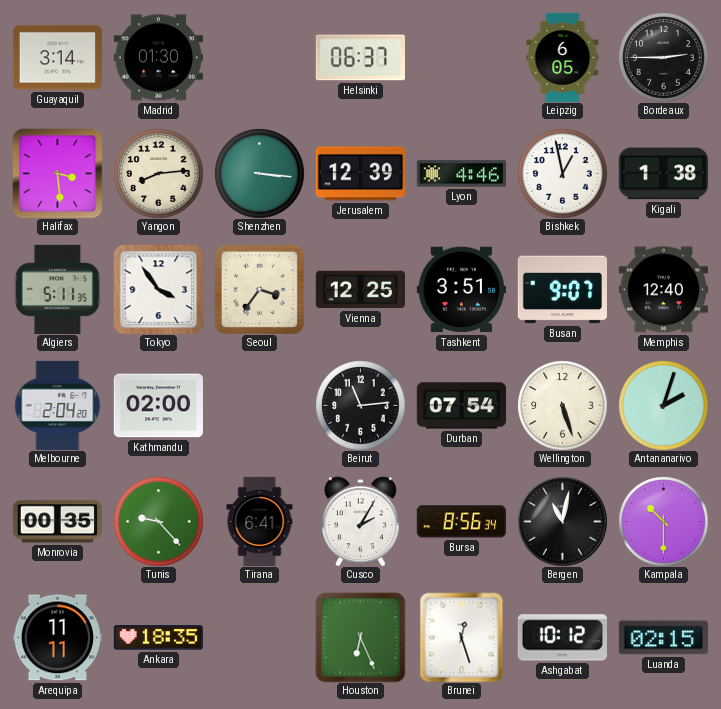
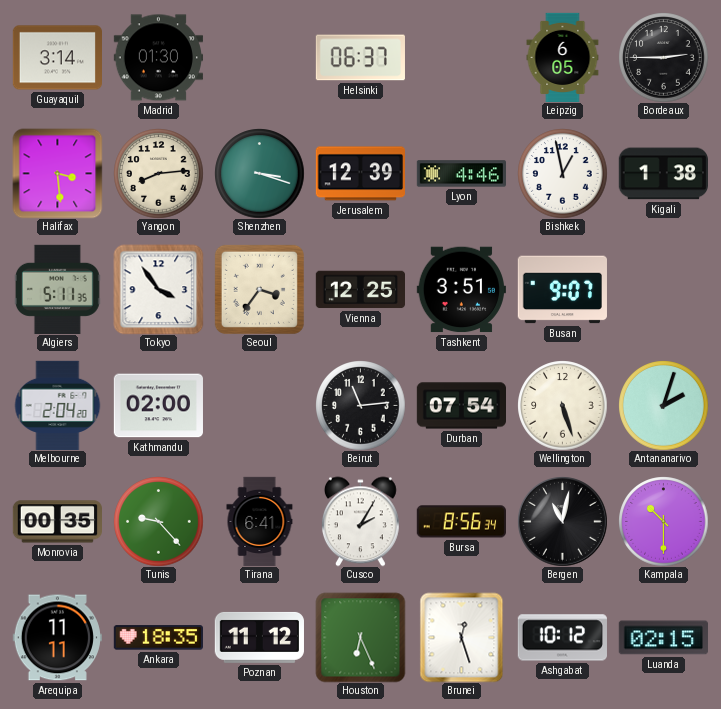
Shenzhen: 3:16 -> 3:18
Memphis: 12:40 -> none
Poznan: none -> 11:12
